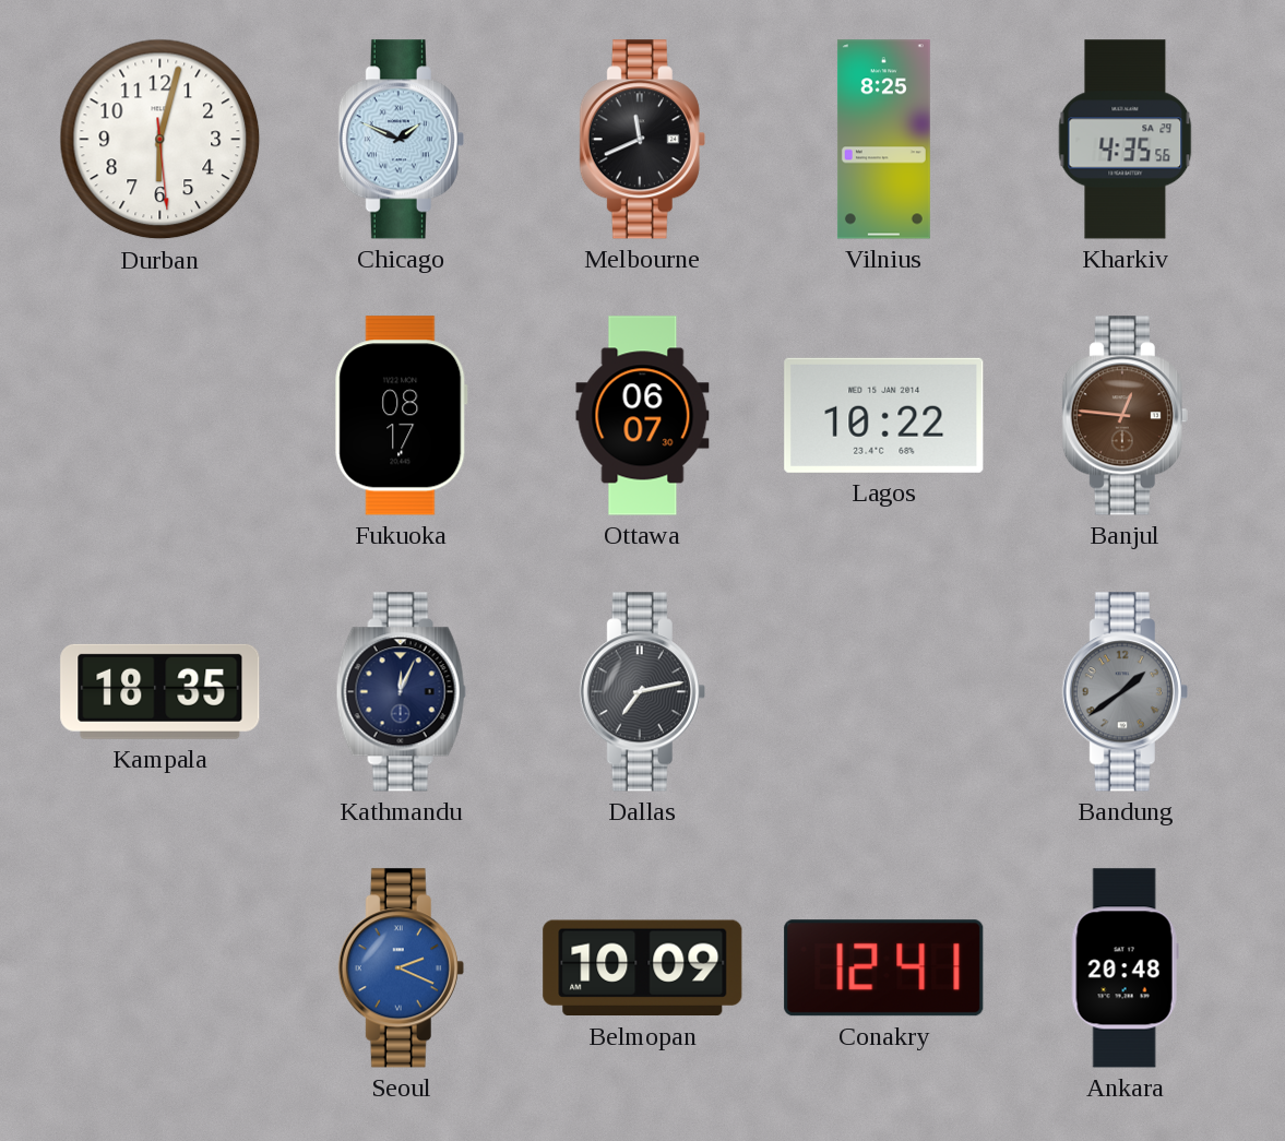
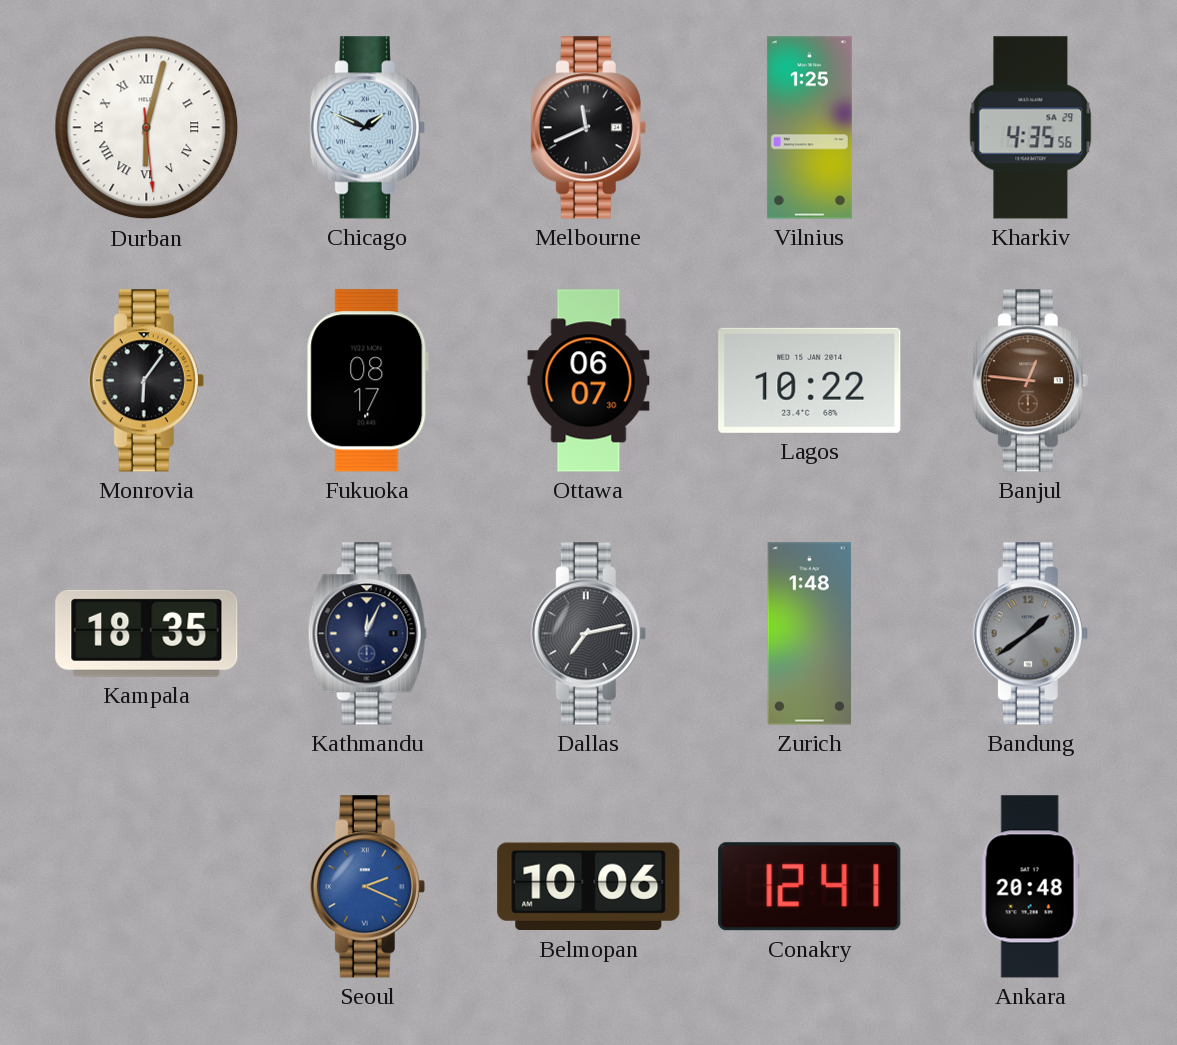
Durban numerals: Arabic -> Roman
Vilnius: 8:25 -> 1:25
Monrovia: none -> 6:06
Zurich: none -> 1:48
Belmopan: 10:09 -> 10:06
